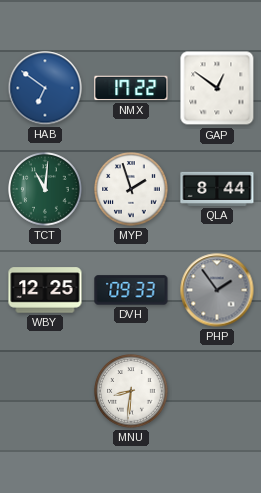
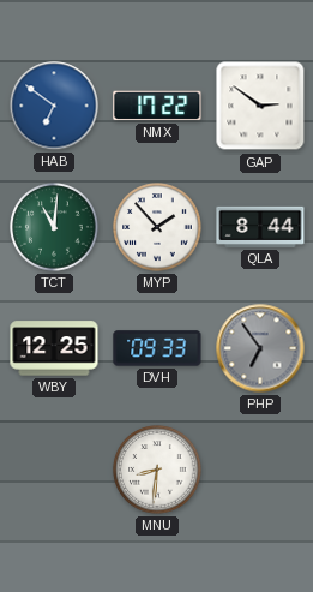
GAP: 12:51 -> 2:51
MYP: 1:57 -> 1:53
PHP: 1:54 -> 6:54
